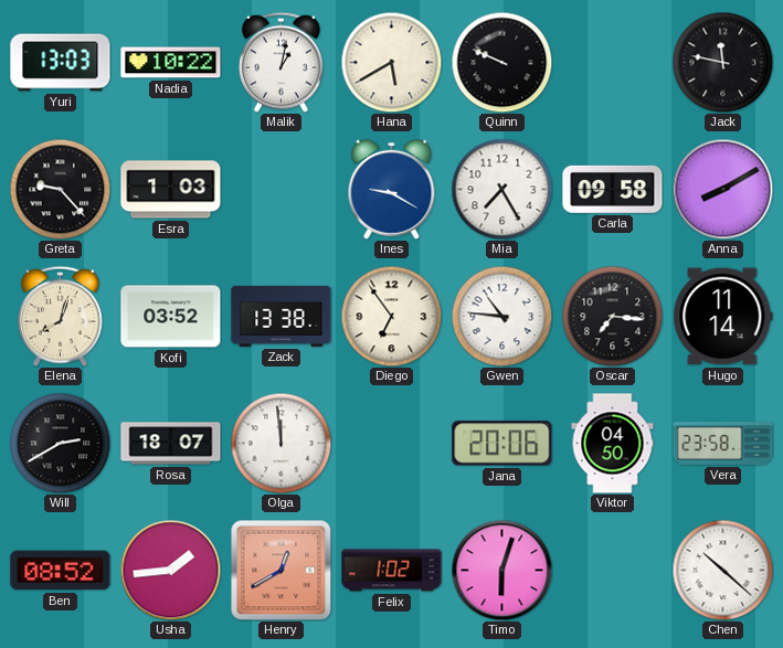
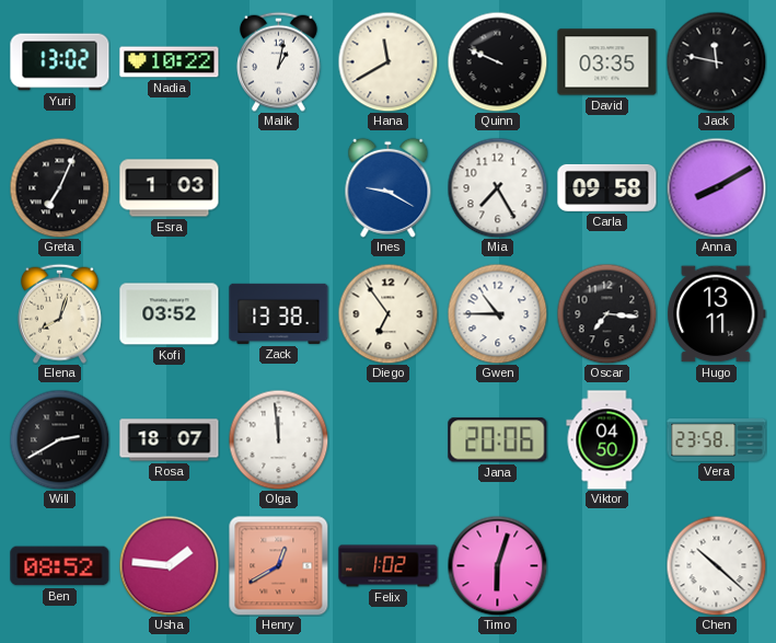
Yuri: 13:03 -> 13:02
Hana: 5:40 -> 11:40
David: none -> 03:35
Greta: 9:23 -> 7:04
Gwen: 10:46 -> 10:45
Hugo: 11:14 -> 13:11
Usha: 1:44 -> 1:46
